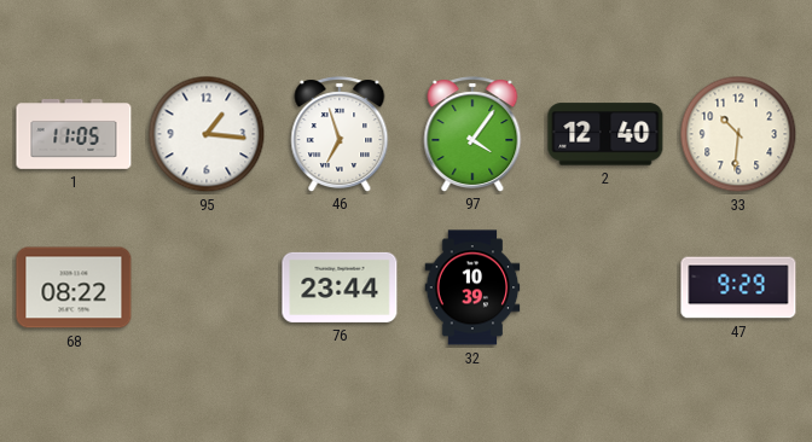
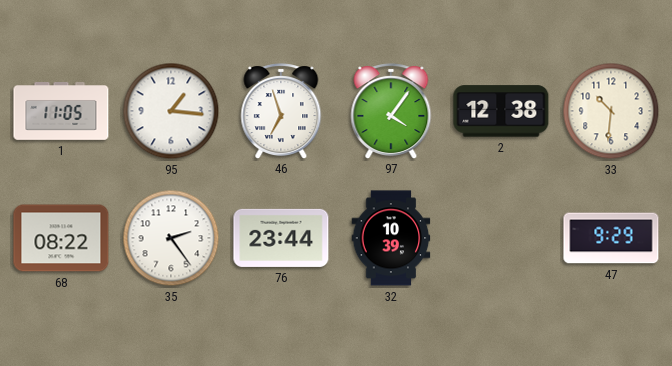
2: 12:40 -> 12:38
35: none -> 2:24
